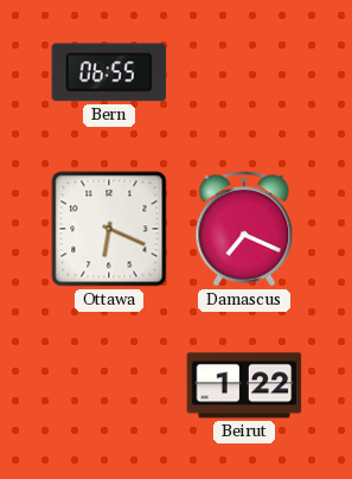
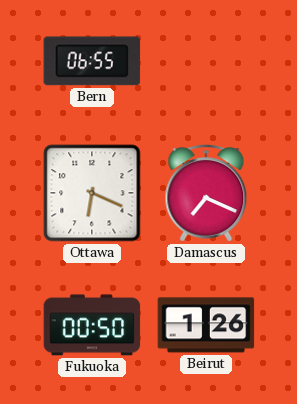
Fukuoka: none -> 00:50
Beirut: 1:22 -> 1:26
